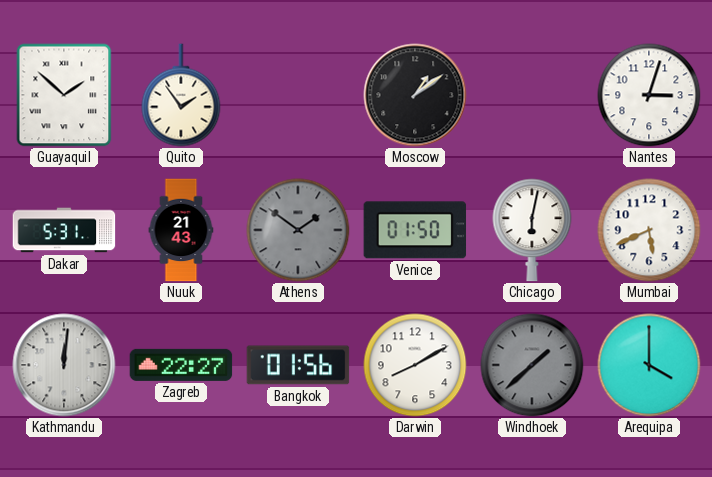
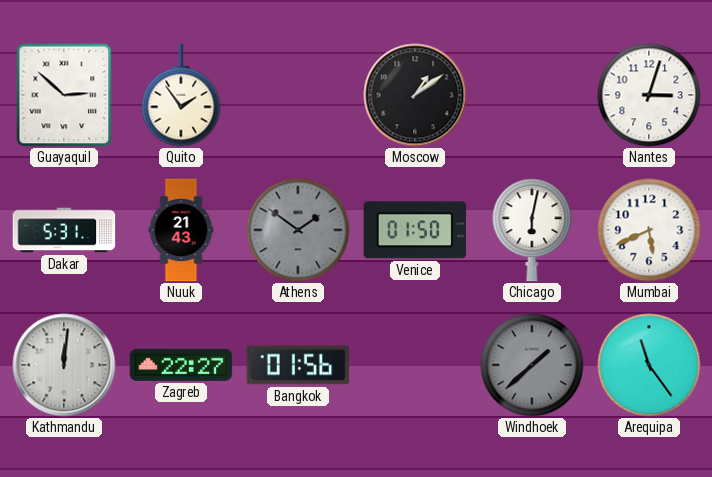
Guayaquil: 1:52 -> 2:52
Darwin: 8:10 -> none
Arequipa: 4:00 -> 11:24
